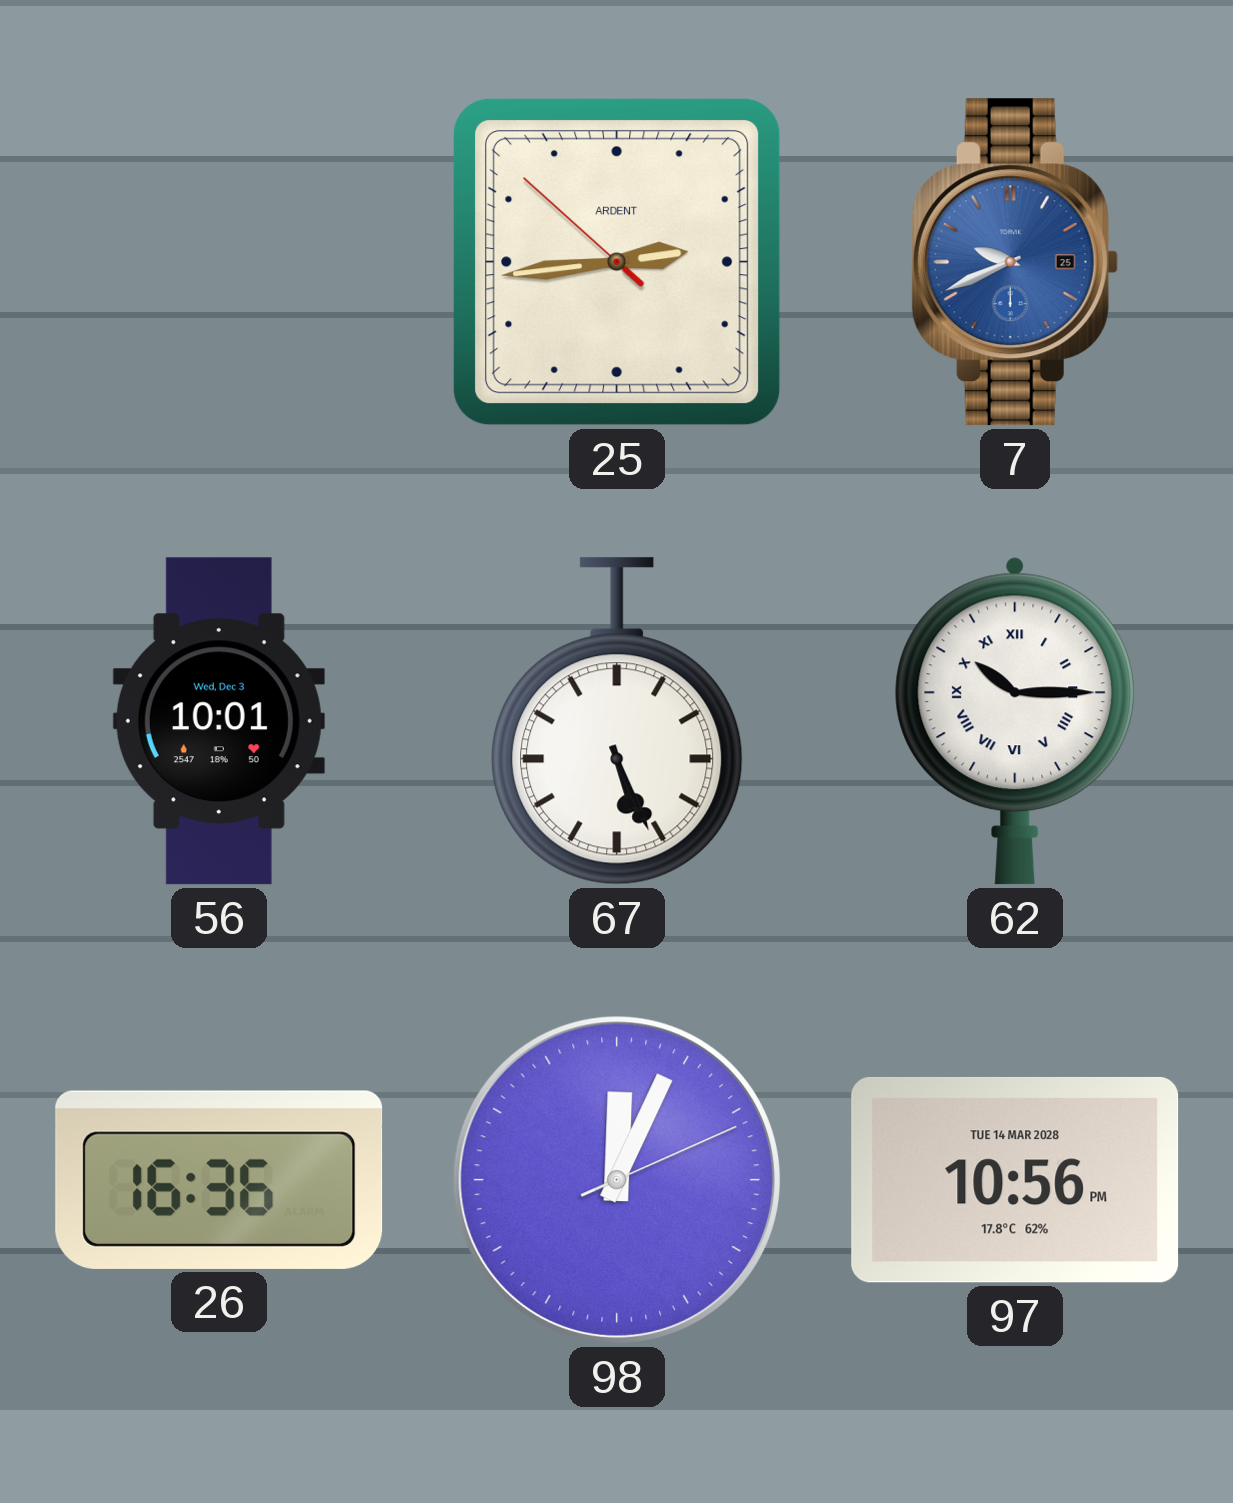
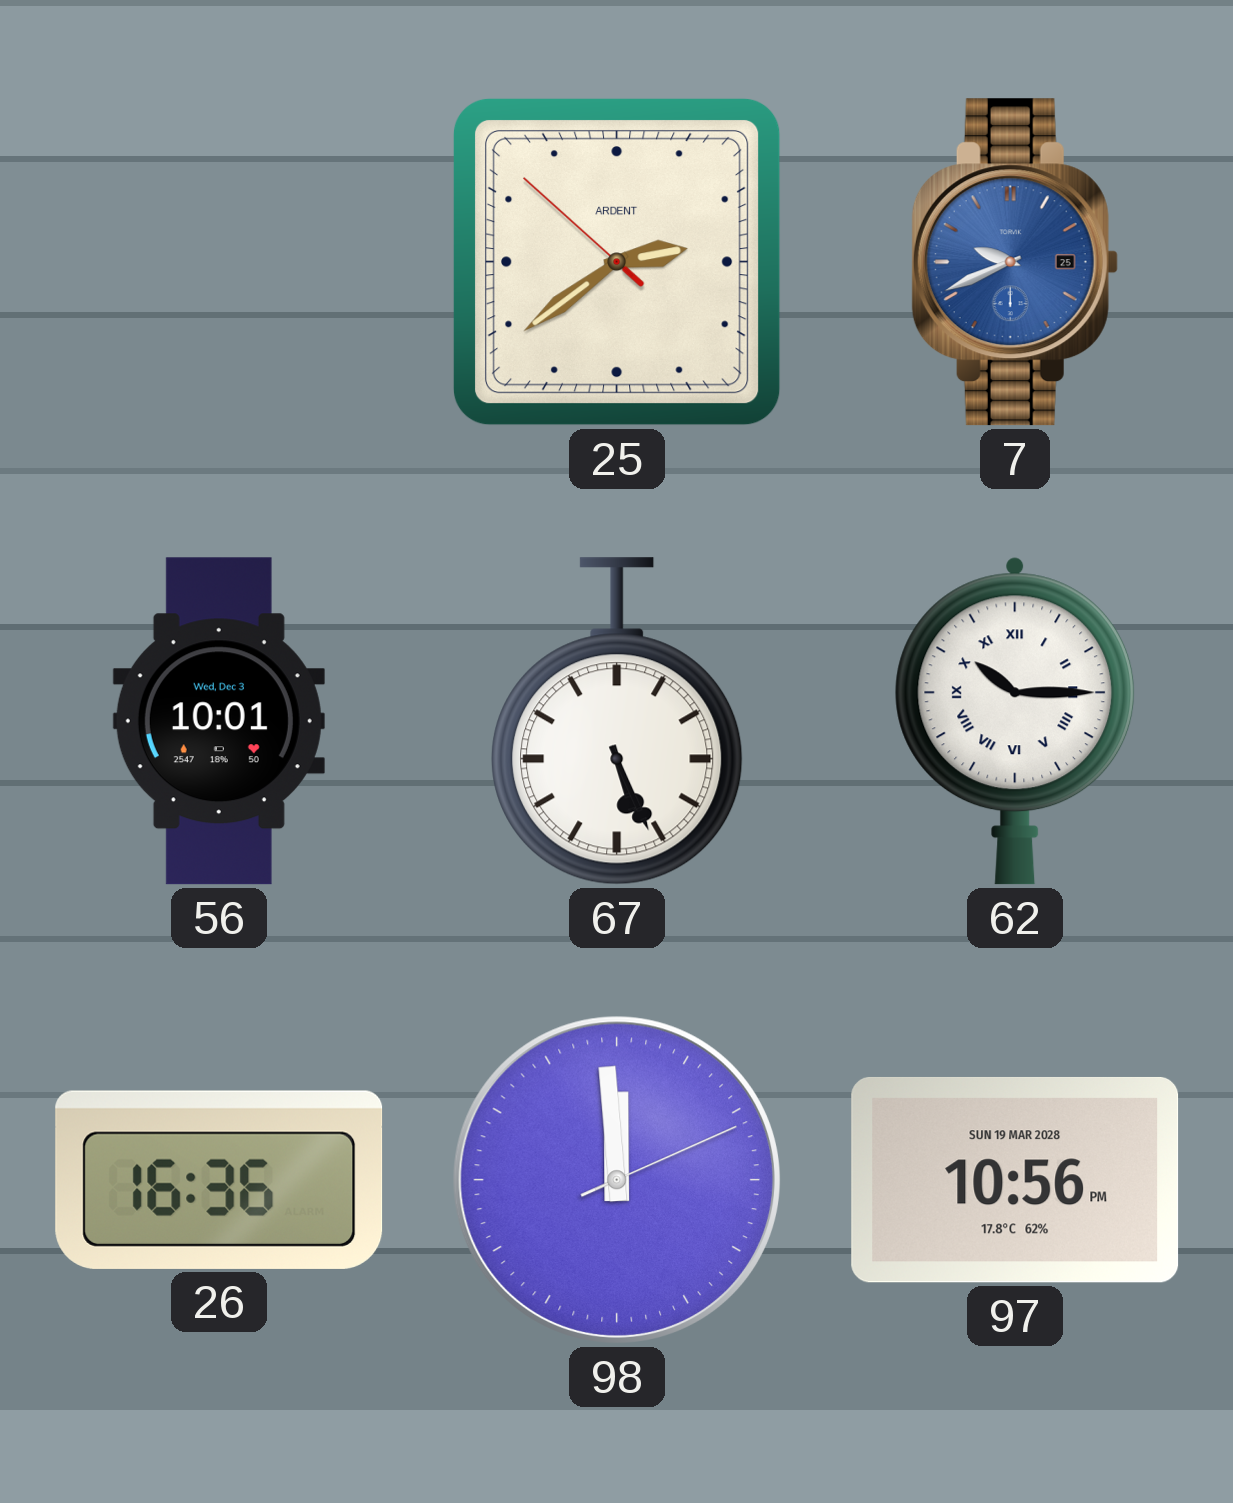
25: 2:43 -> 2:38
98: 12:04 -> 11:59
97 date: TUE 14 MAR 2028 -> SUN 19 MAR 2028
